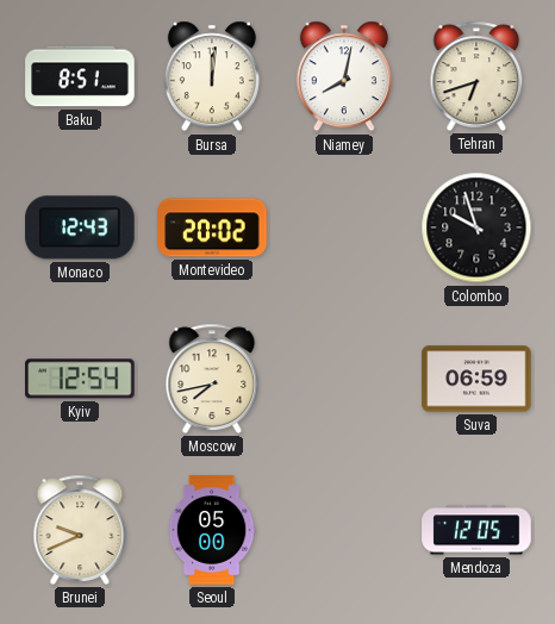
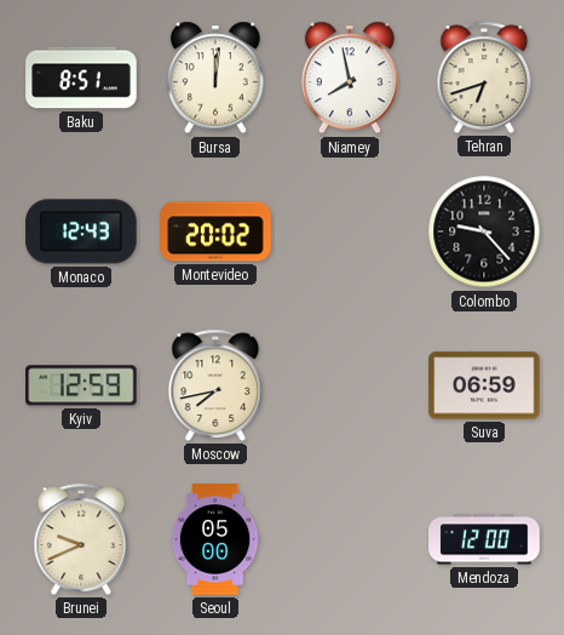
Niamey: 8:02 -> 7:58
Colombo: 9:57 -> 9:23
Kyiv: 12:54 -> 12:59
Mendoza: 12:05 -> 12:00
